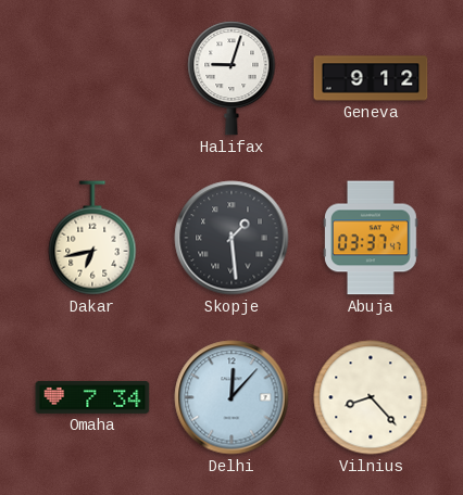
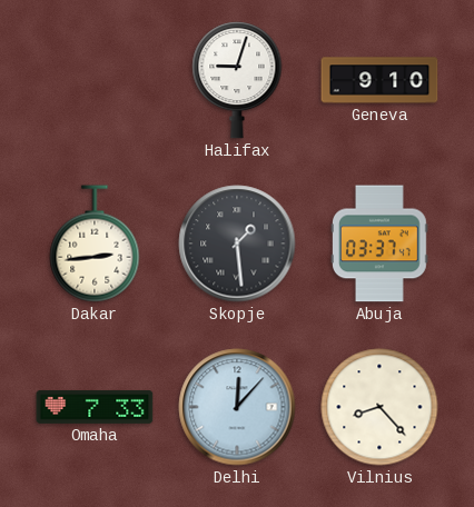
Geneva: 9:12 -> 9:10
Dakar: 6:43 -> 2:44
Omaha: 7:34 -> 7:33
